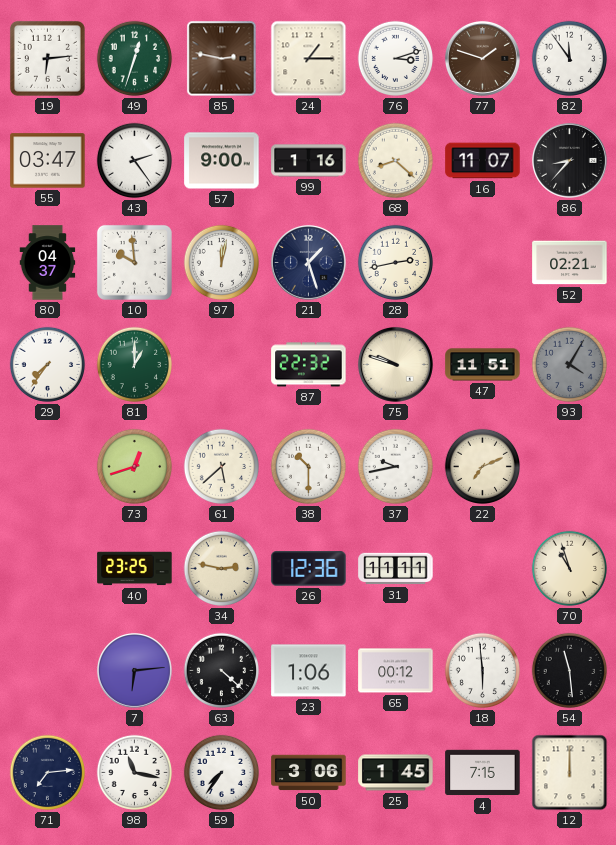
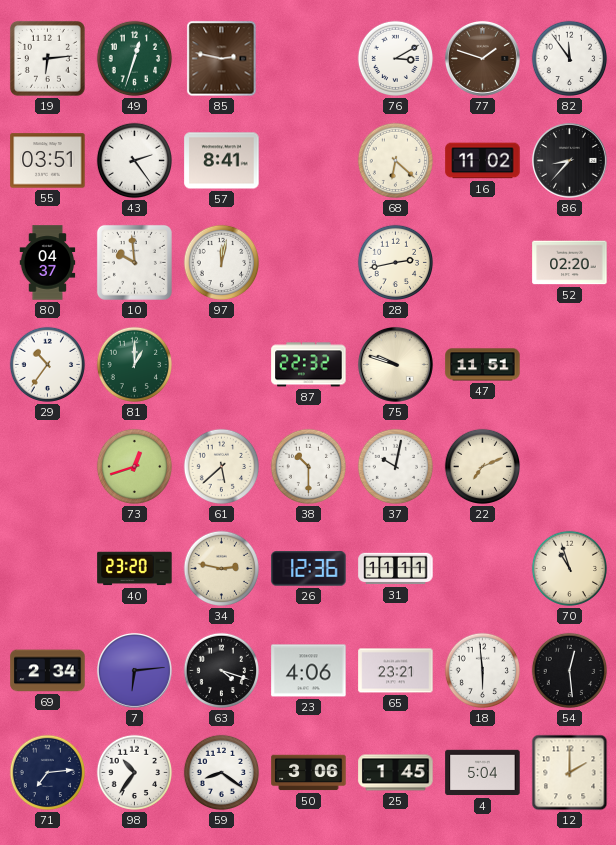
24: 1:15 -> none
76: 3:12 -> 3:10
55: 03:47 -> 03:51
57: 9:00 -> 8:41
99: 1:16 -> none
68: 8:22 -> 6:22
16: 11:07 -> 11:02
21: 1:27 -> none
52: 02:21 -> 02:20
29: 7:36 -> 10:36
93: 4:05 -> none
37: 9:43 -> 10:02
40: 23:25 -> 23:20
69: none -> 2:34
63: 4:22 -> 4:18
23: 1:06 -> 4:06
65: 00:12 -> 23:21
54: 11:29 -> 12:29
98: 11:17 -> 10:36
59: 7:36 -> 8:21
4: 7:15 -> 5:04
12: 12:00 -> 2:00
